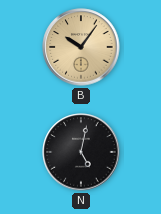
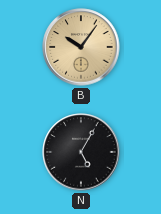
N: 5:02 -> 5:05
